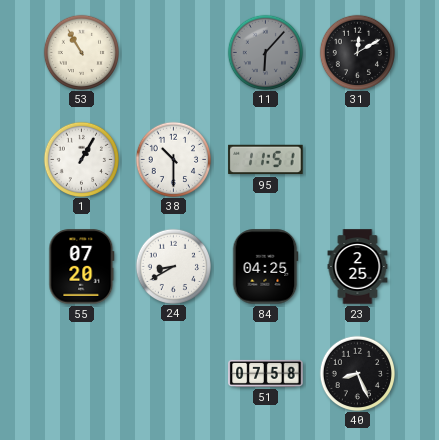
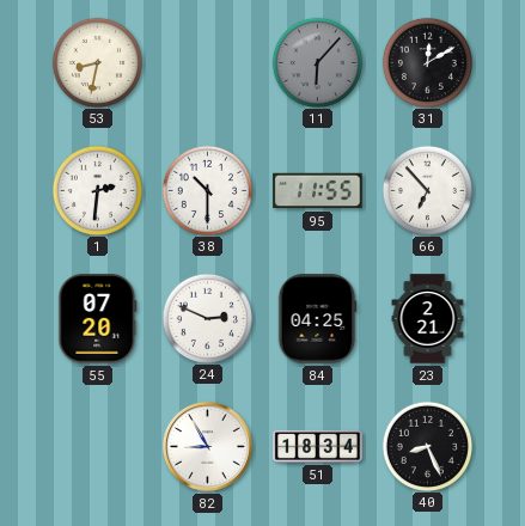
53: 10:55 -> 8:32
1: 1:05 -> 2:31
95: 11:51 -> 11:55
66: none -> 6:53
24: 8:40 -> 2:49
23: 2:25 -> 2:21
82: none -> 8:55
51: 07:58 -> 18:34
